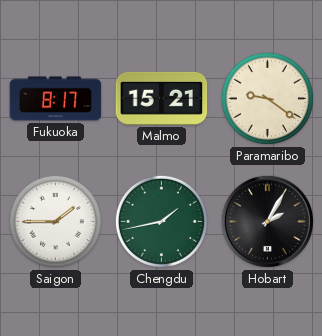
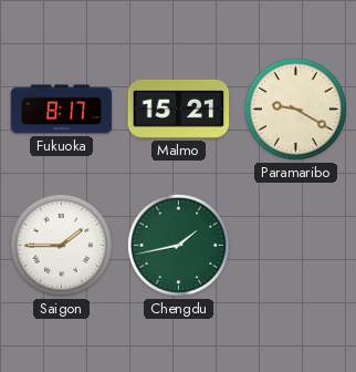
Paramaribo: 9:21 -> 9:20
Hobart: 2:05 -> none
